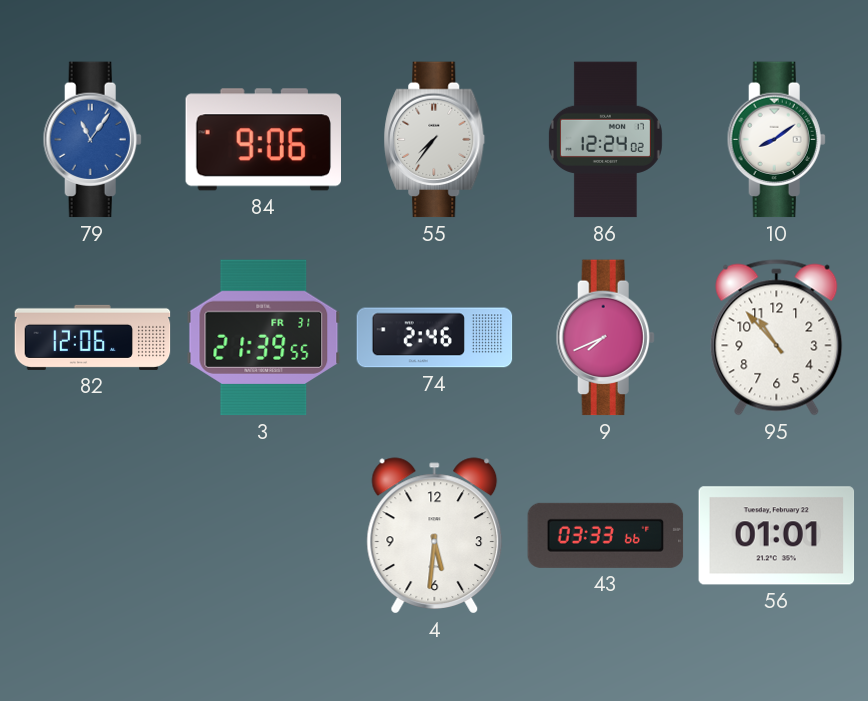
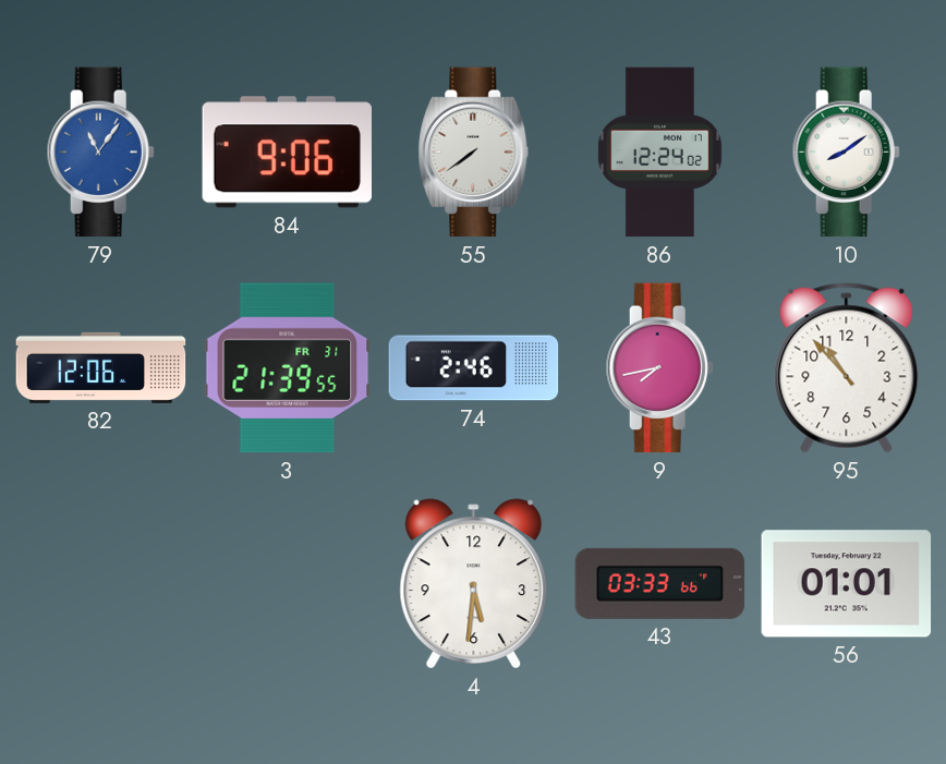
55: 7:36 -> 7:39
9: 7:41 -> 7:43
